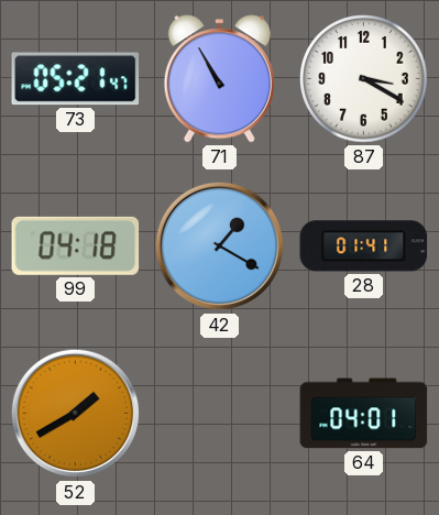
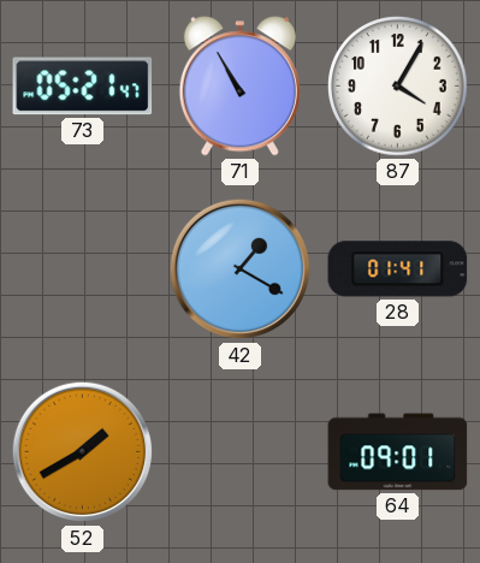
87: 3:20 -> 4:05
99: 04:18 -> none
64: 04:01 -> 09:01
